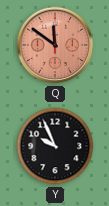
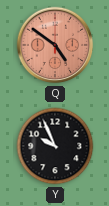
Q: 11:51 -> 4:51
